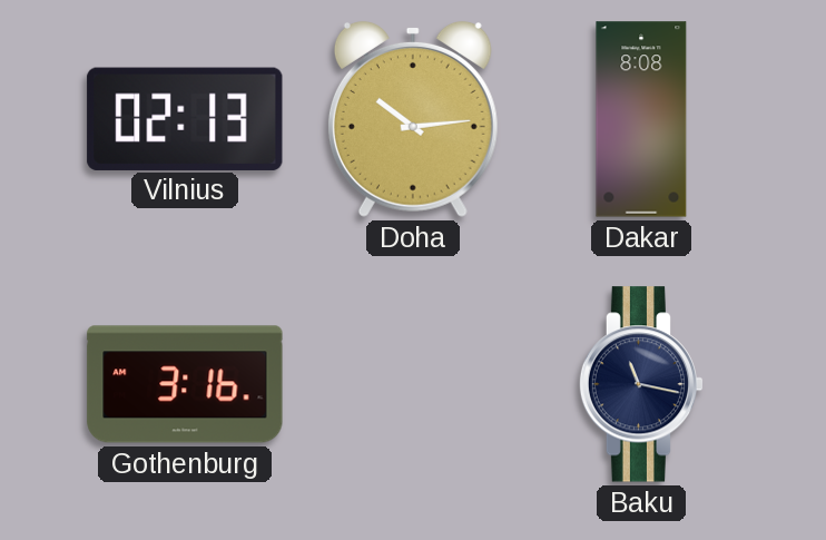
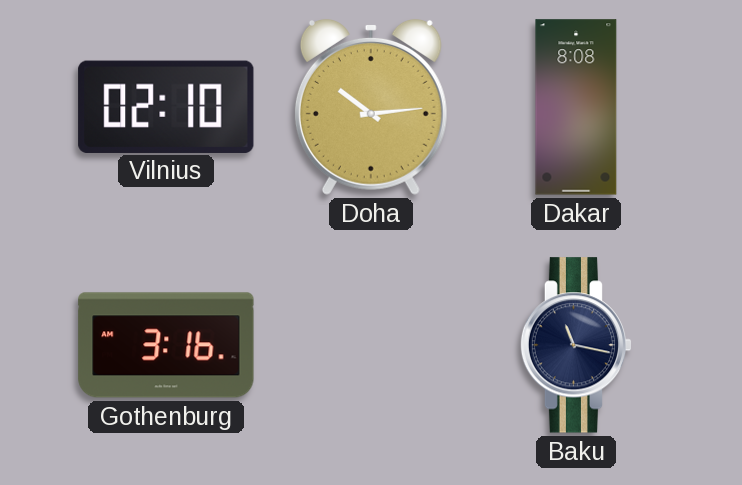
Vilnius: 02:13 -> 02:10
